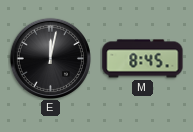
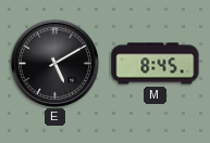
E: 12:02 -> 5:10
